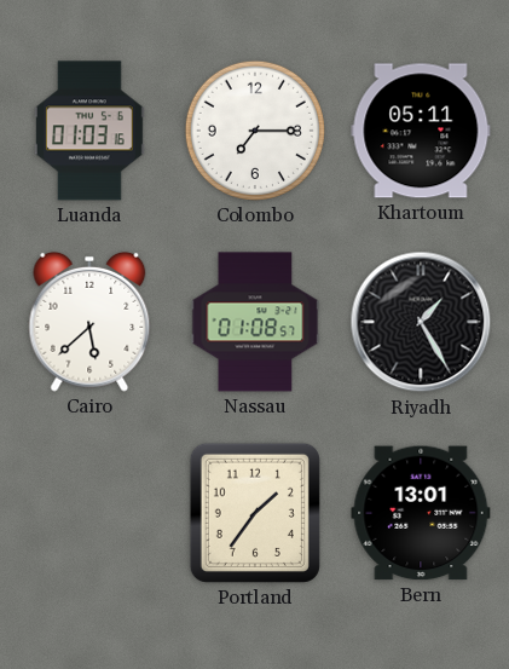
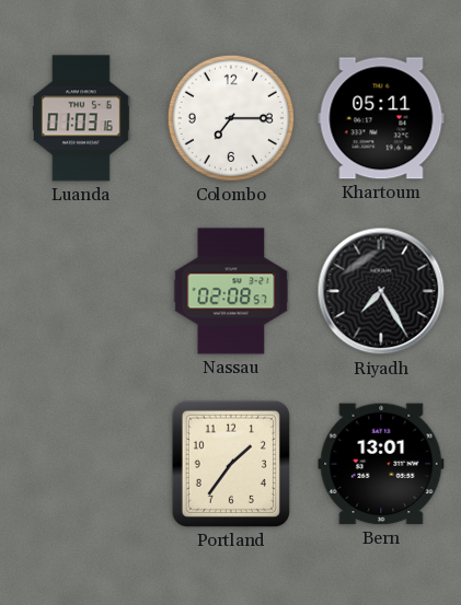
Cairo: 5:38 -> none
Nassau: 01:08 -> 02:08
Riyadh: 1:25 -> 7:25
